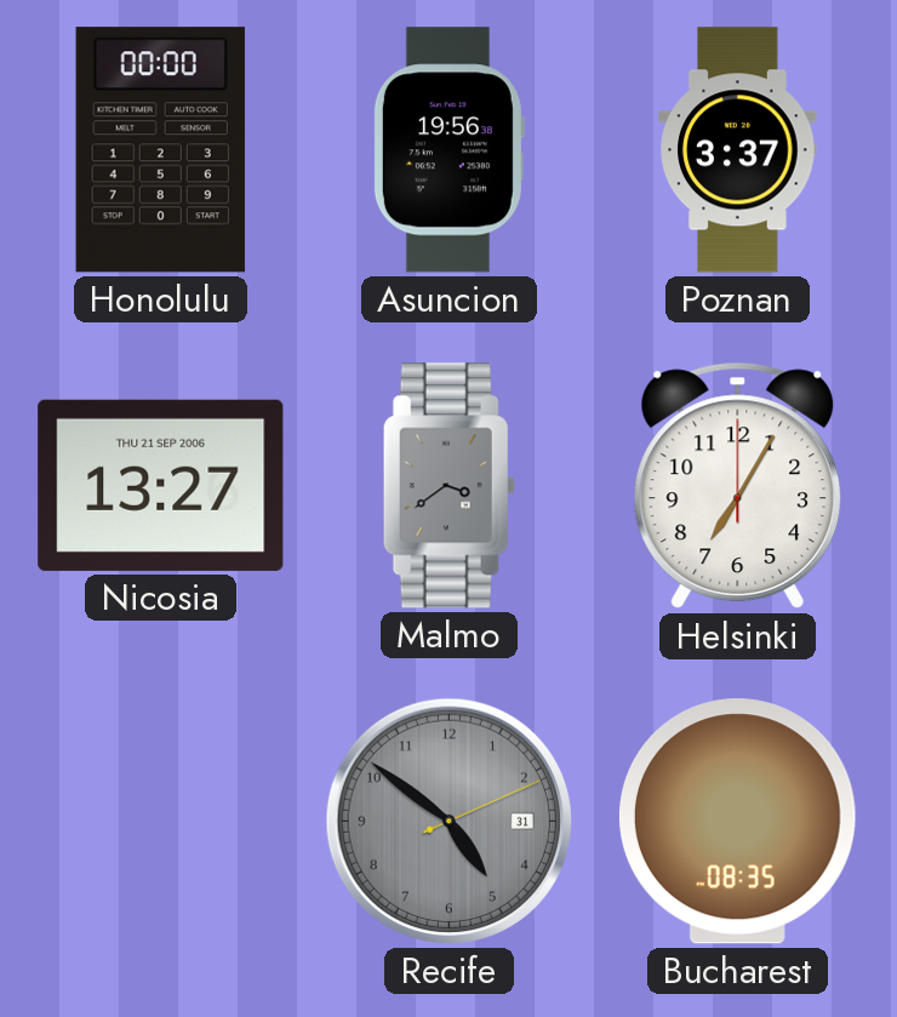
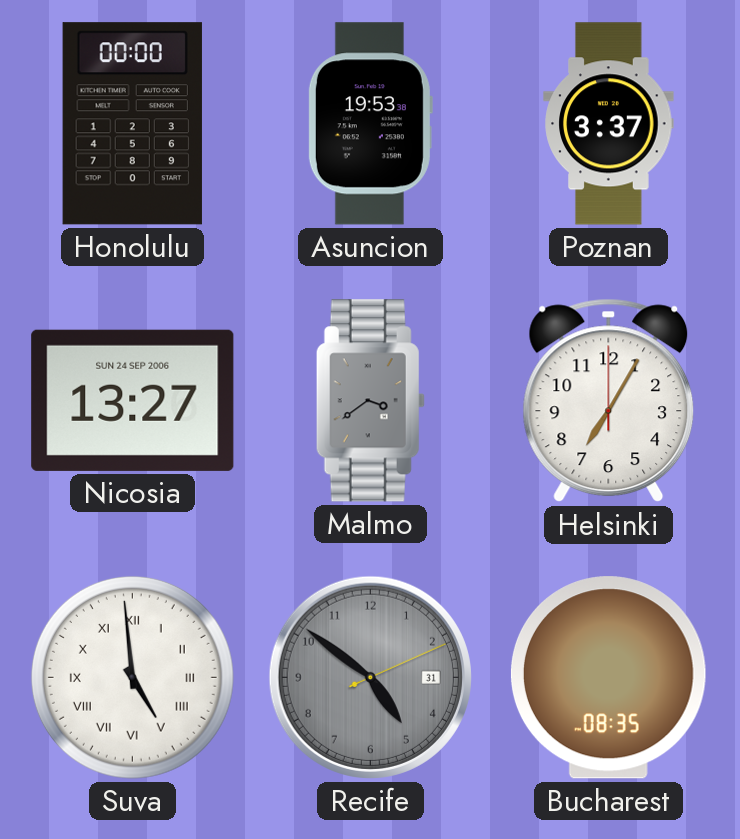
Asuncion: 19:56 -> 19:53
Nicosia date: THU 21 SEP 2006 -> SUN 24 SEP 2006
Suva: none -> 4:59
